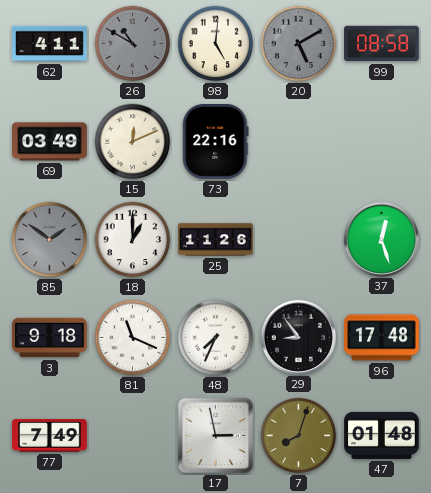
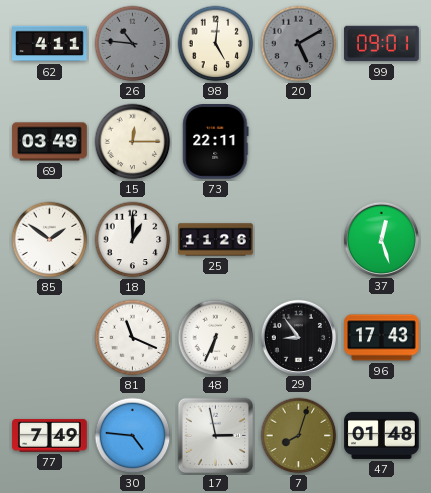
26: 10:50 -> 10:46
99: 08:58 -> 09:01
15: 12:11 -> 12:15
73: 22:16 -> 22:11
85 dial: grey -> white
3: 9:18 -> none
48: 7:34 -> 6:34
96: 17:48 -> 17:43
30: none -> 4:46
